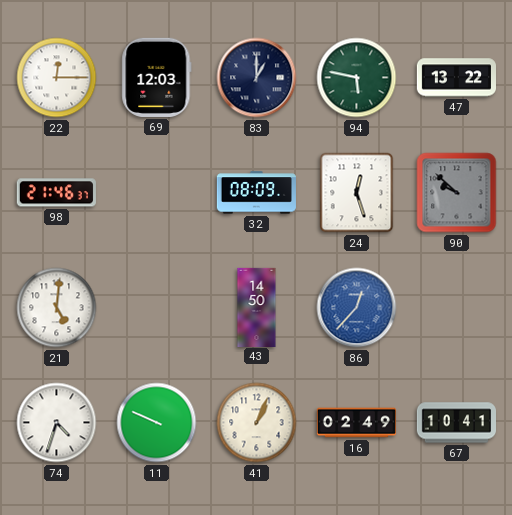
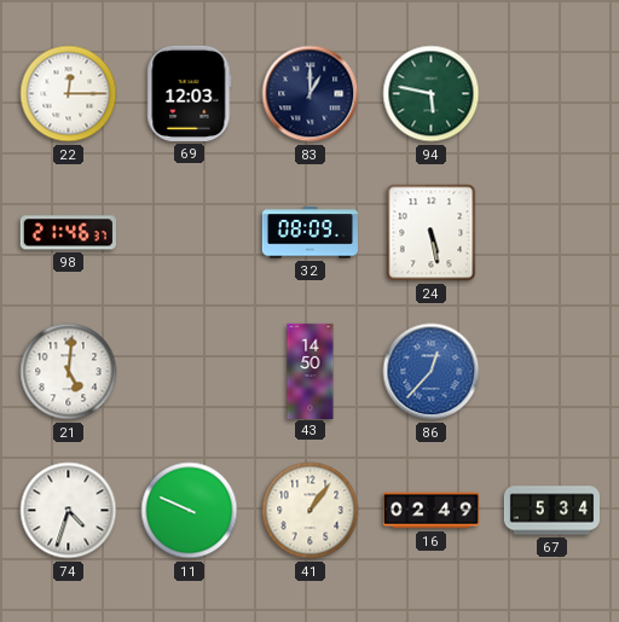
47: 13:22 -> none
24: 12:27 -> 5:28
90: 9:52 -> none
41: 1:04 -> 1:06
67: 10:41 -> 5:34
